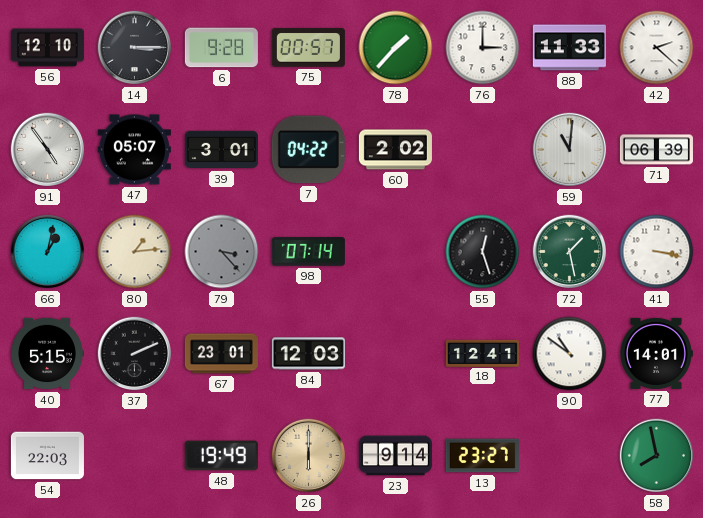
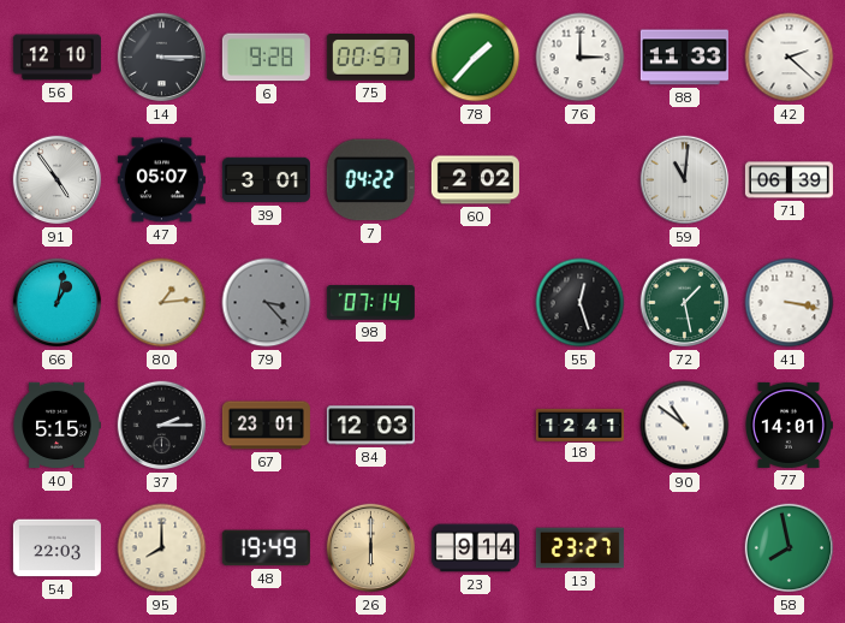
37: 2:11 -> 2:15
95: none -> 8:00
